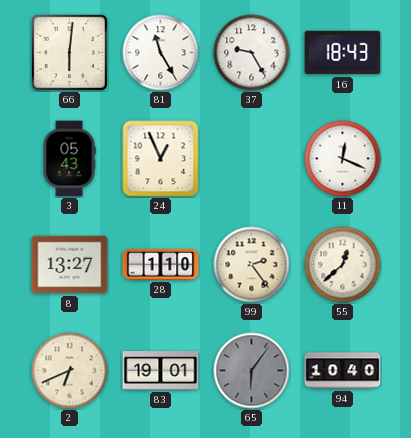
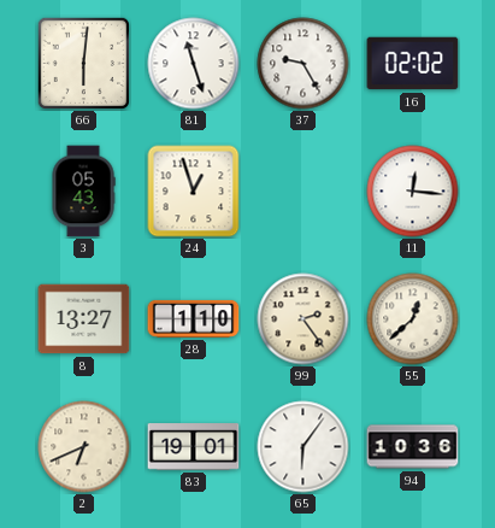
81: 11:25 -> 11:27
16: 18:43 -> 02:02
24: 12:56 -> 12:57
11: 12:19 -> 12:16
65 dial: grey -> white
94: 10:40 -> 10:36
